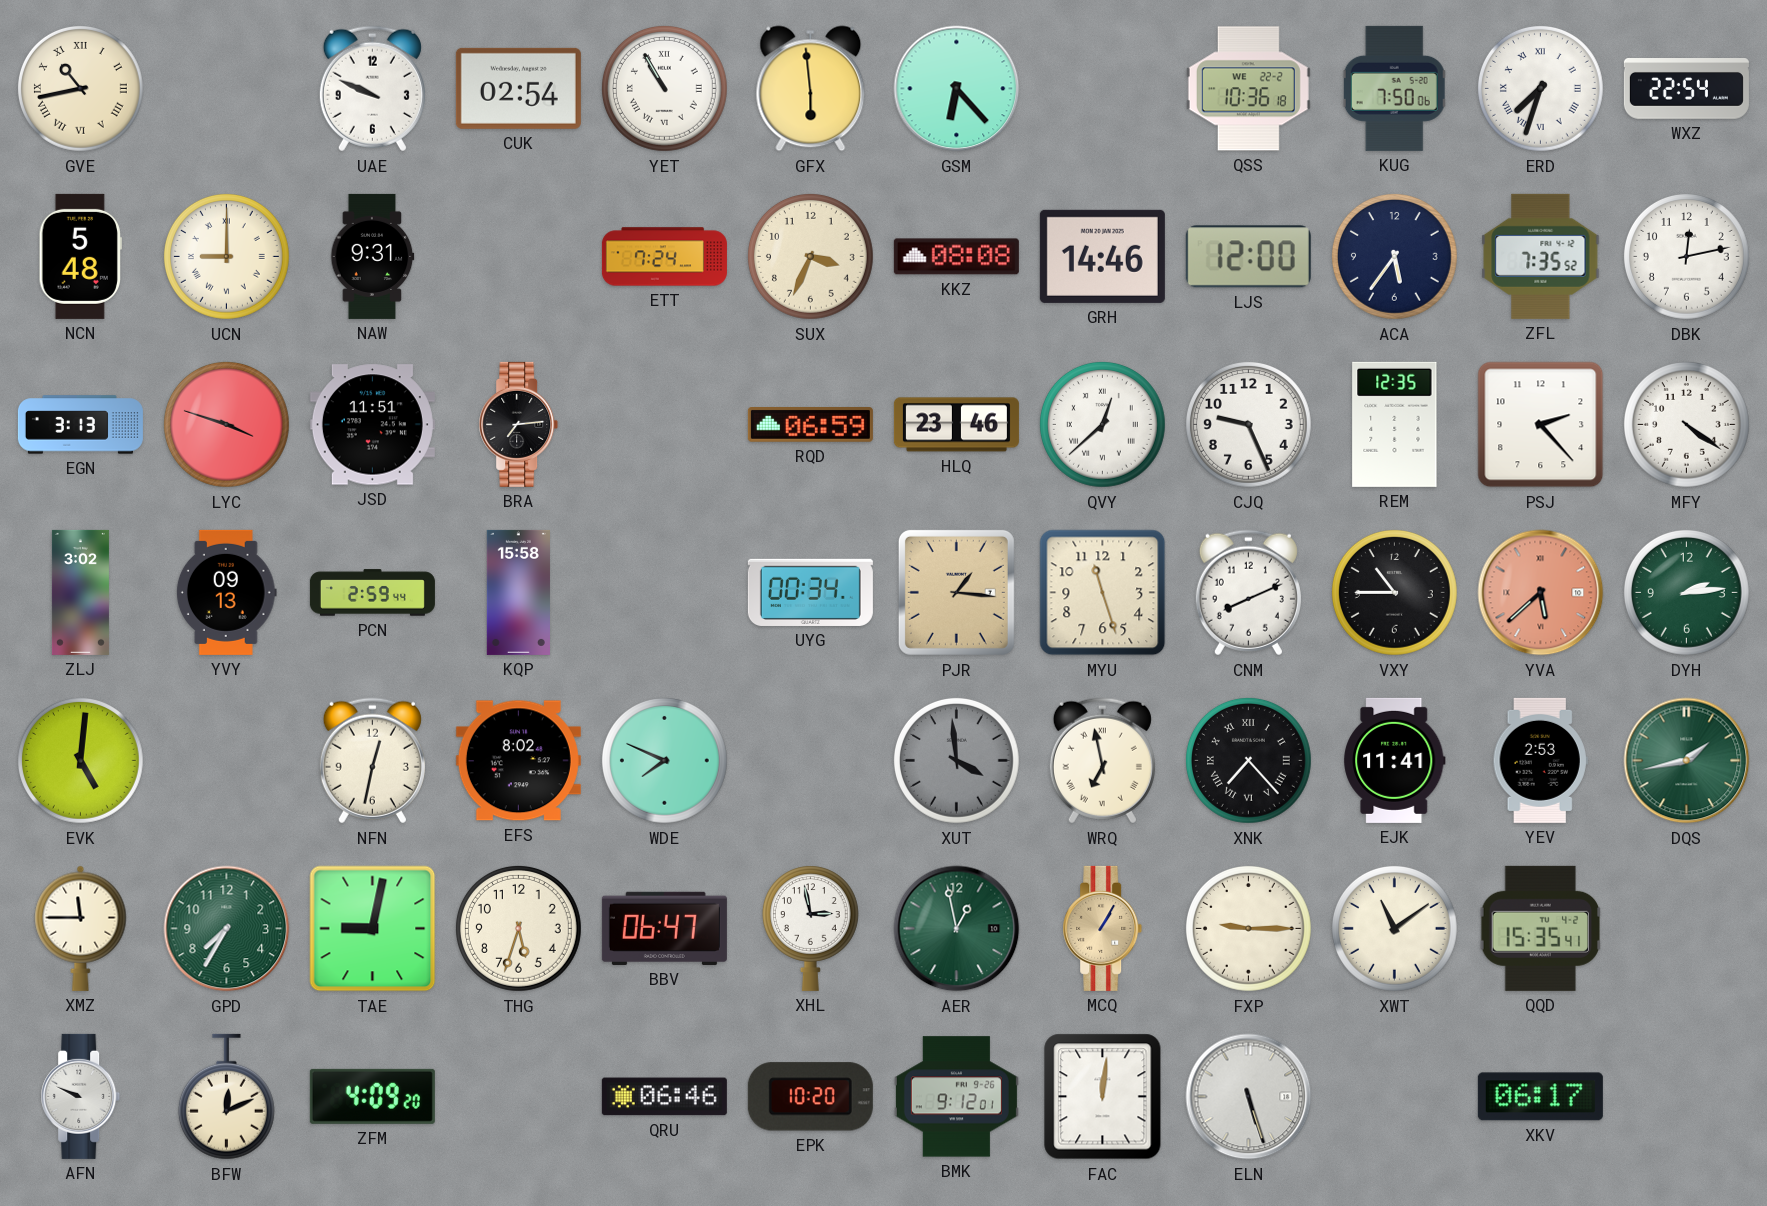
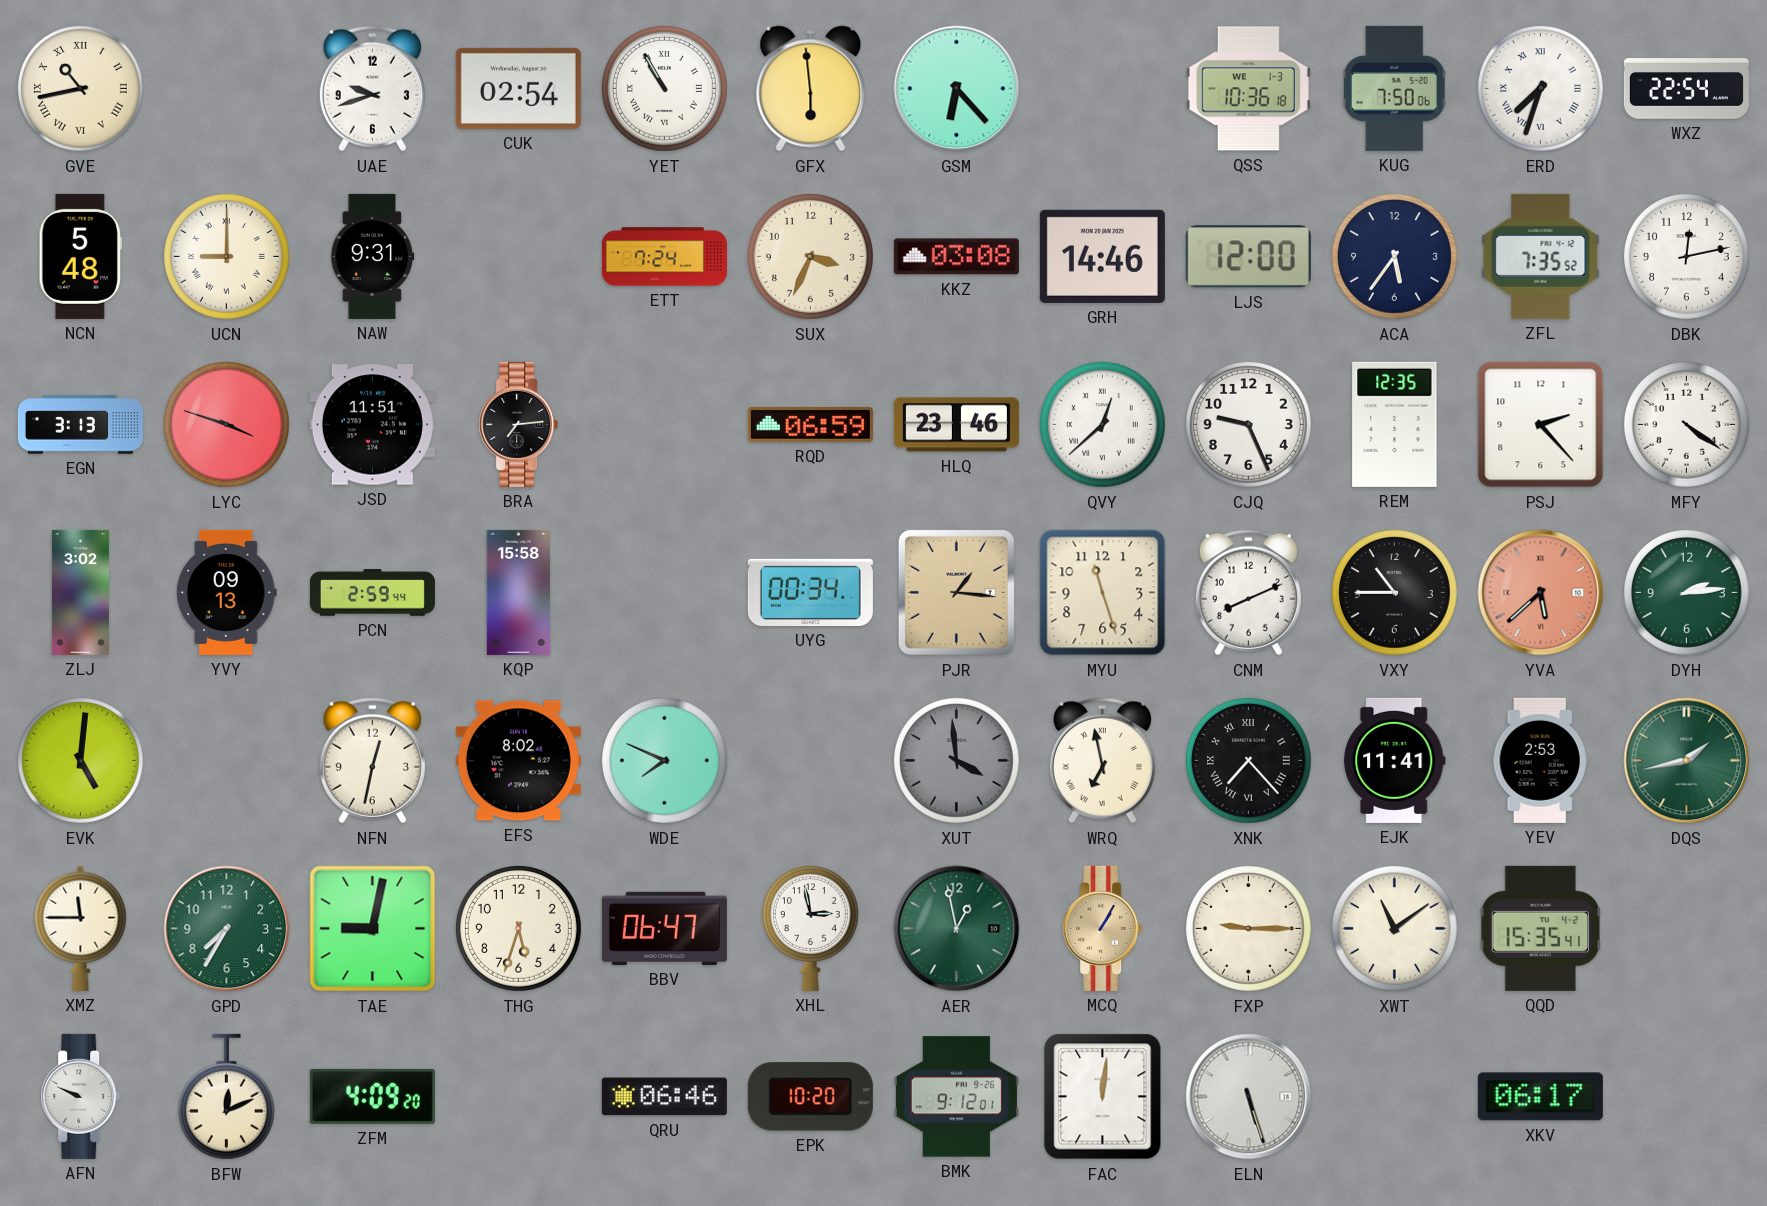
UAE: 9:49 -> 9:42
QSS date: WE 22-2 -> WE 1-3
KKZ: 08:08 -> 03:08
